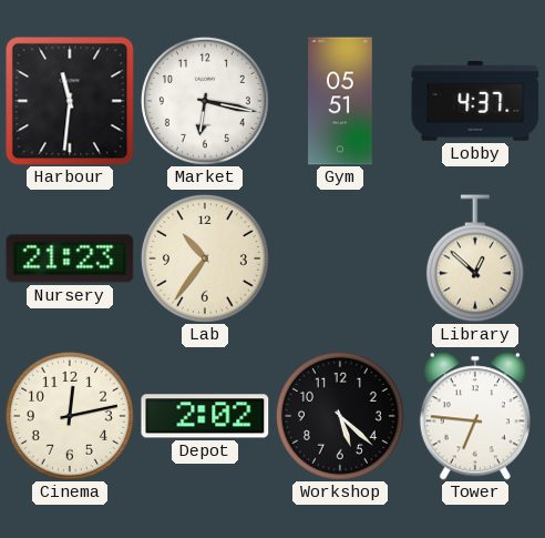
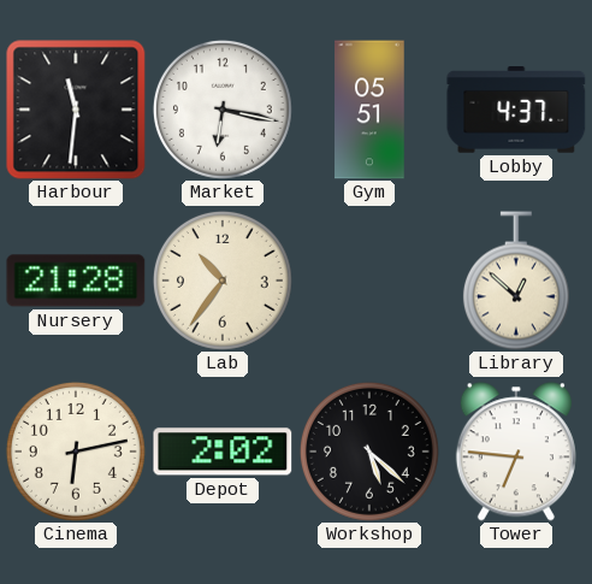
Nursery: 21:23 -> 21:28
Cinema: 12:13 -> 6:13
